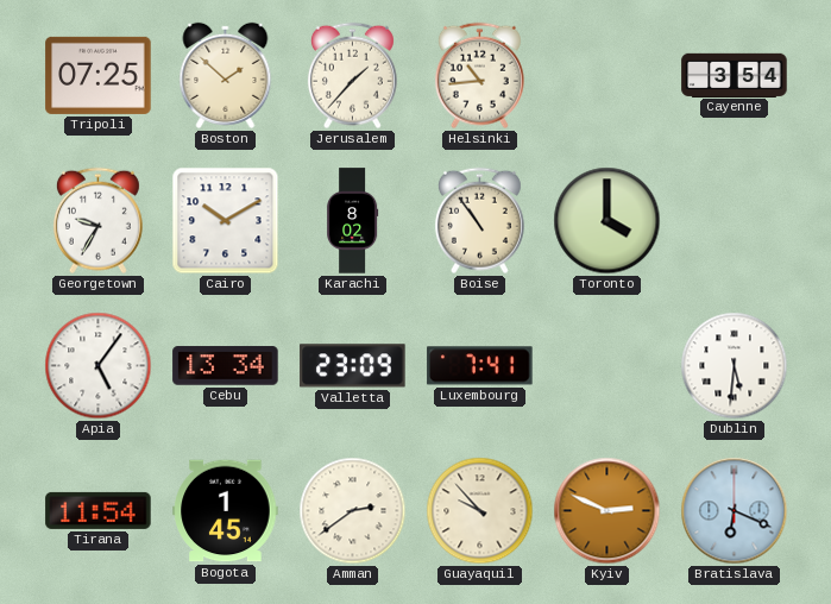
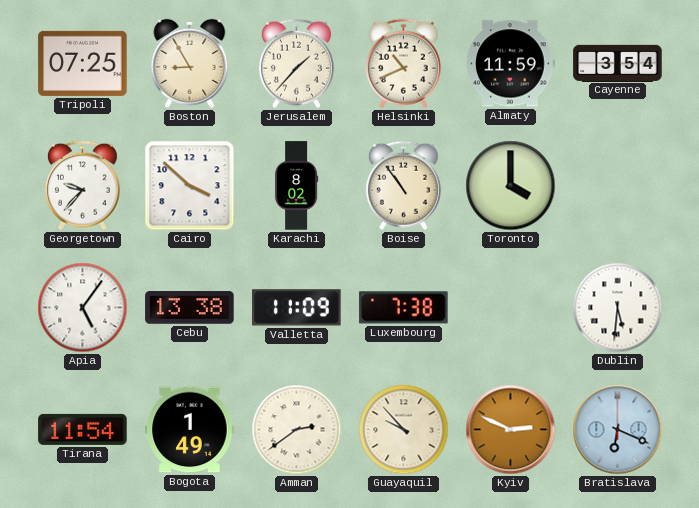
Boston: 1:52 -> 8:55
Helsinki: 10:44 -> 10:41
Almaty: none -> 11:59
Georgetown: 9:35 -> 9:37
Cairo: 10:10 -> 3:52
Cebu: 13:34 -> 13:38
Valletta: 23:09 -> 11:09
Luxembourg: 7:41 -> 7:38
Bogota: 1:45 -> 1:49
